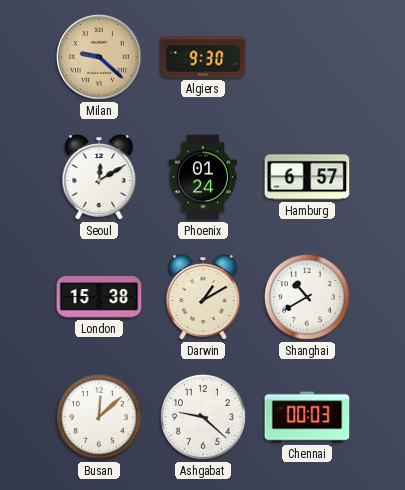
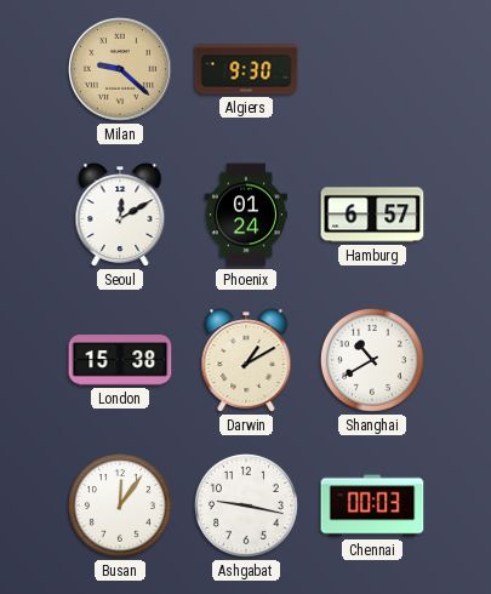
Busan: 12:08 -> 12:06
Ashgabat: 9:22 -> 9:17
